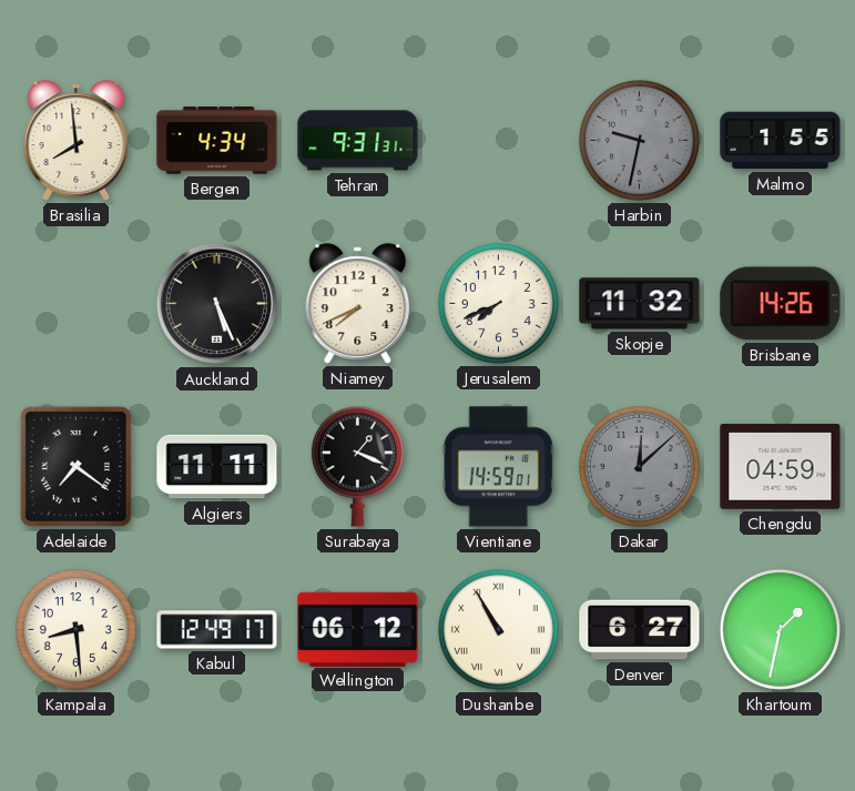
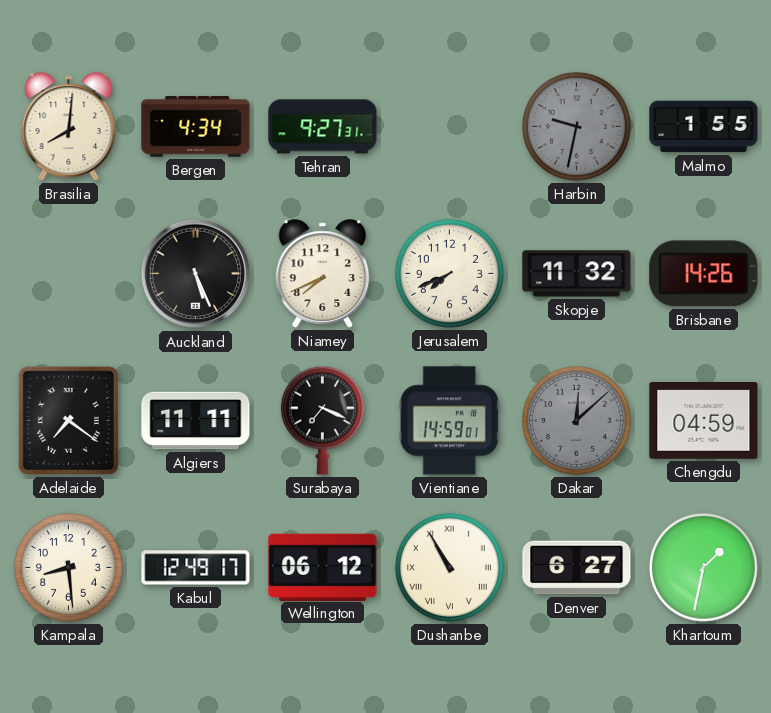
Brasilia: 7:59 -> 8:01
Tehran: 9:31 -> 9:27
Surabaya: 1:19 -> 7:19
